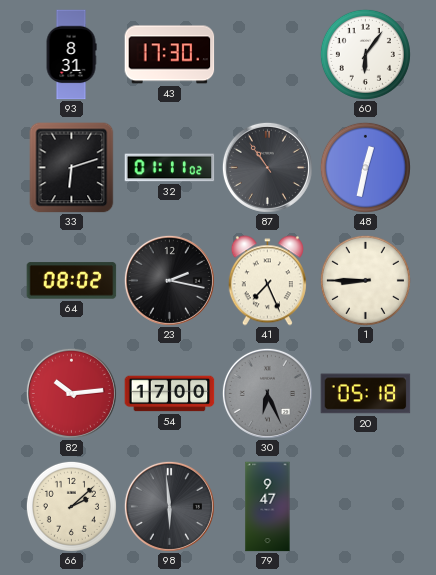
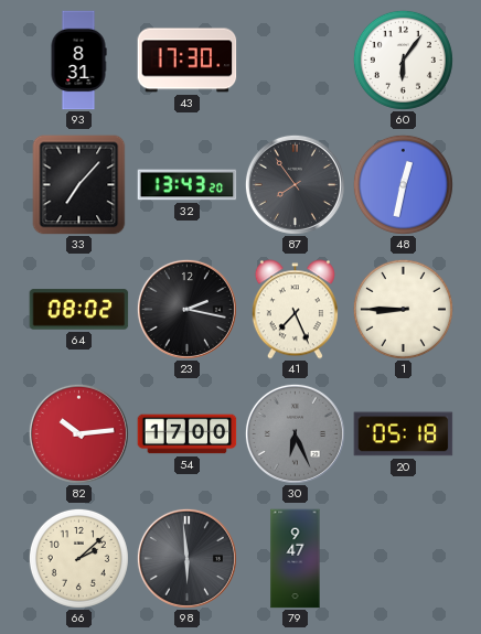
33: 6:12 -> 7:07
32: 01:11 -> 13:43
87: 10:54 -> 7:54
